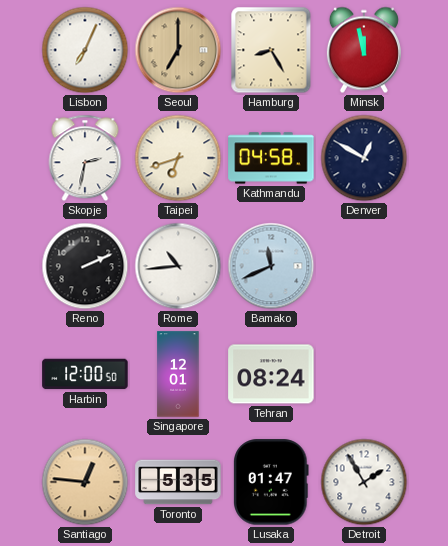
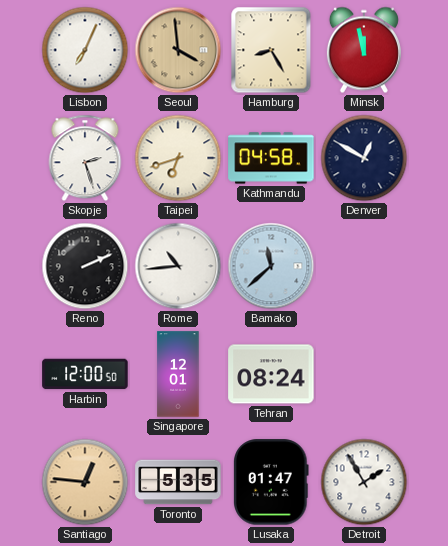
Seoul: 7:00 -> 3:59
Skopje: 2:32 -> 2:27
Bamako: 11:41 -> 11:38
